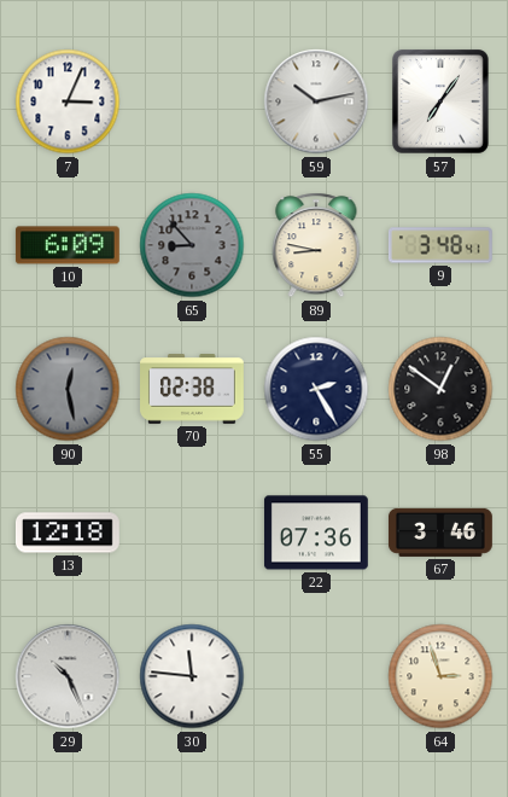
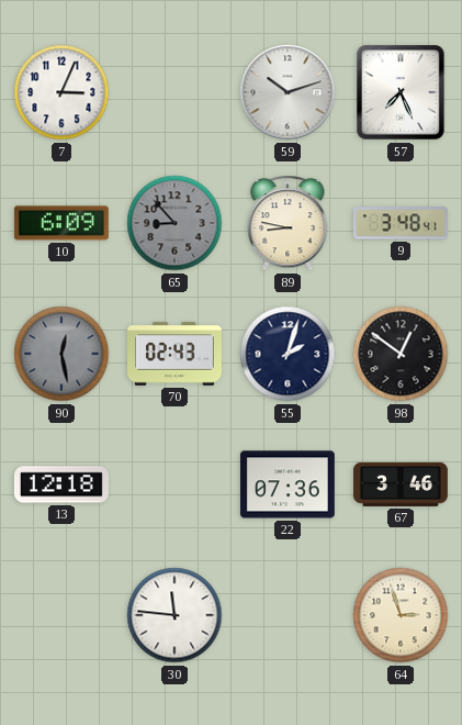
59: 10:13 -> 10:12
57: 7:06 -> 7:26
70: 02:38 -> 02:43
55: 2:25 -> 2:03
29: 10:26 -> none
